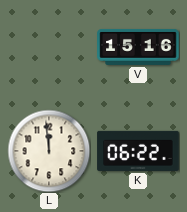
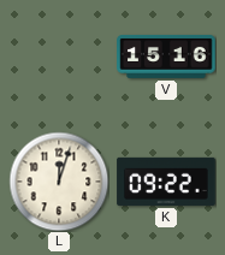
L: 11:59 -> 12:03
K: 06:22 -> 09:22
